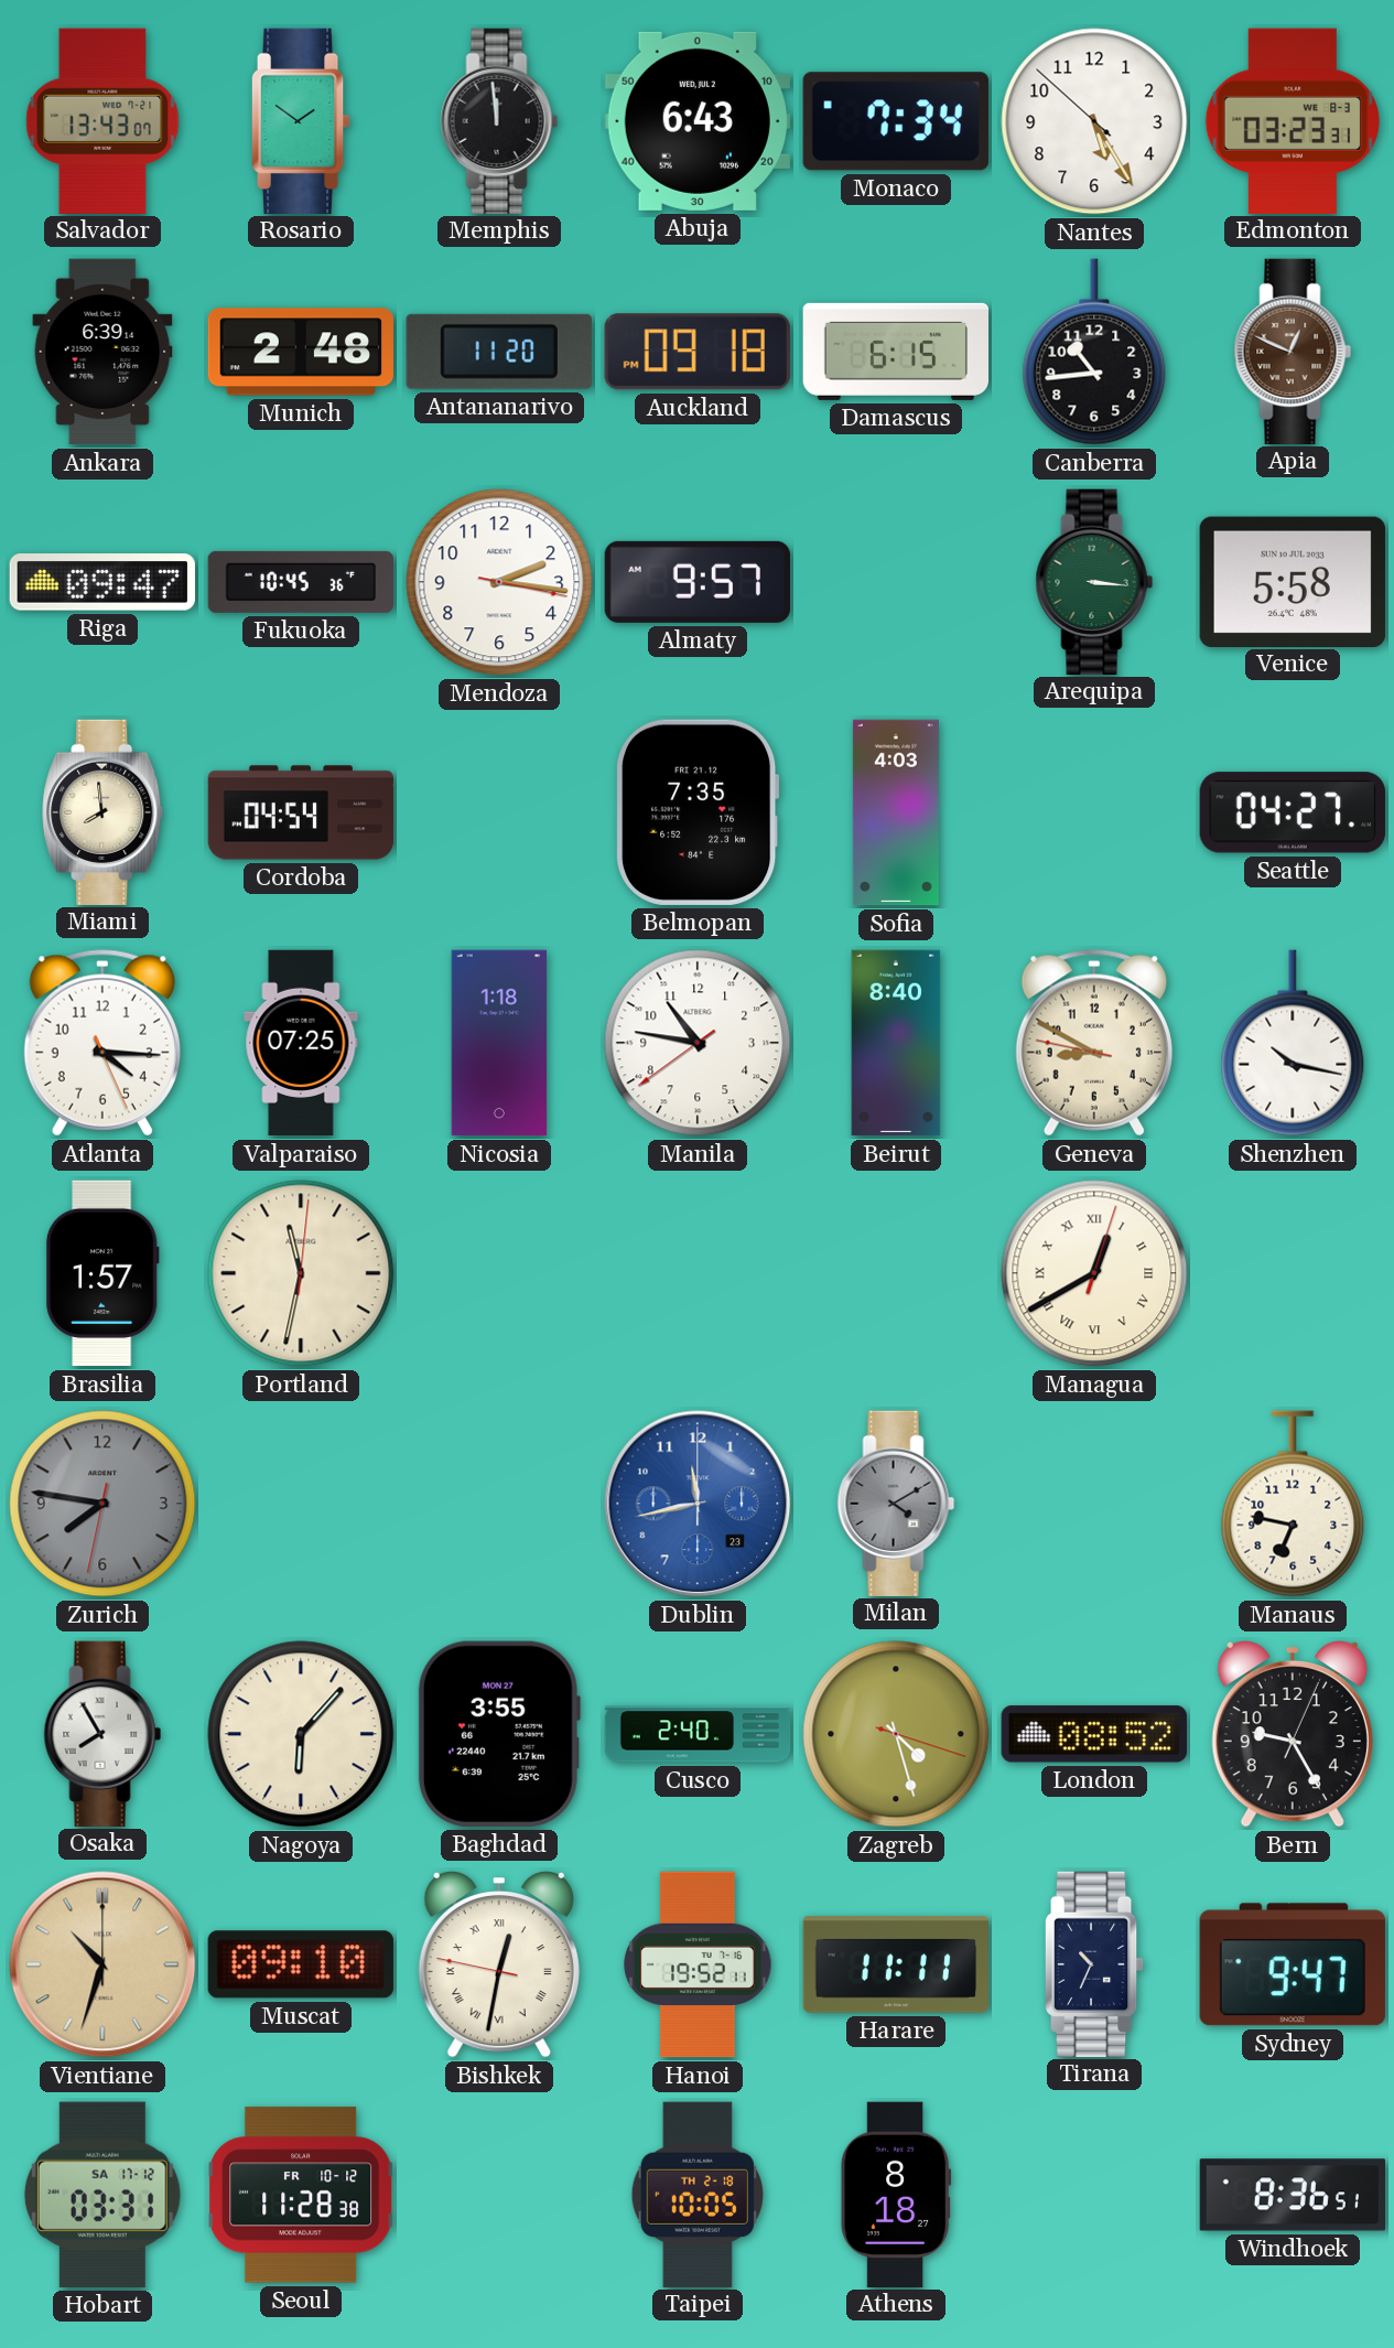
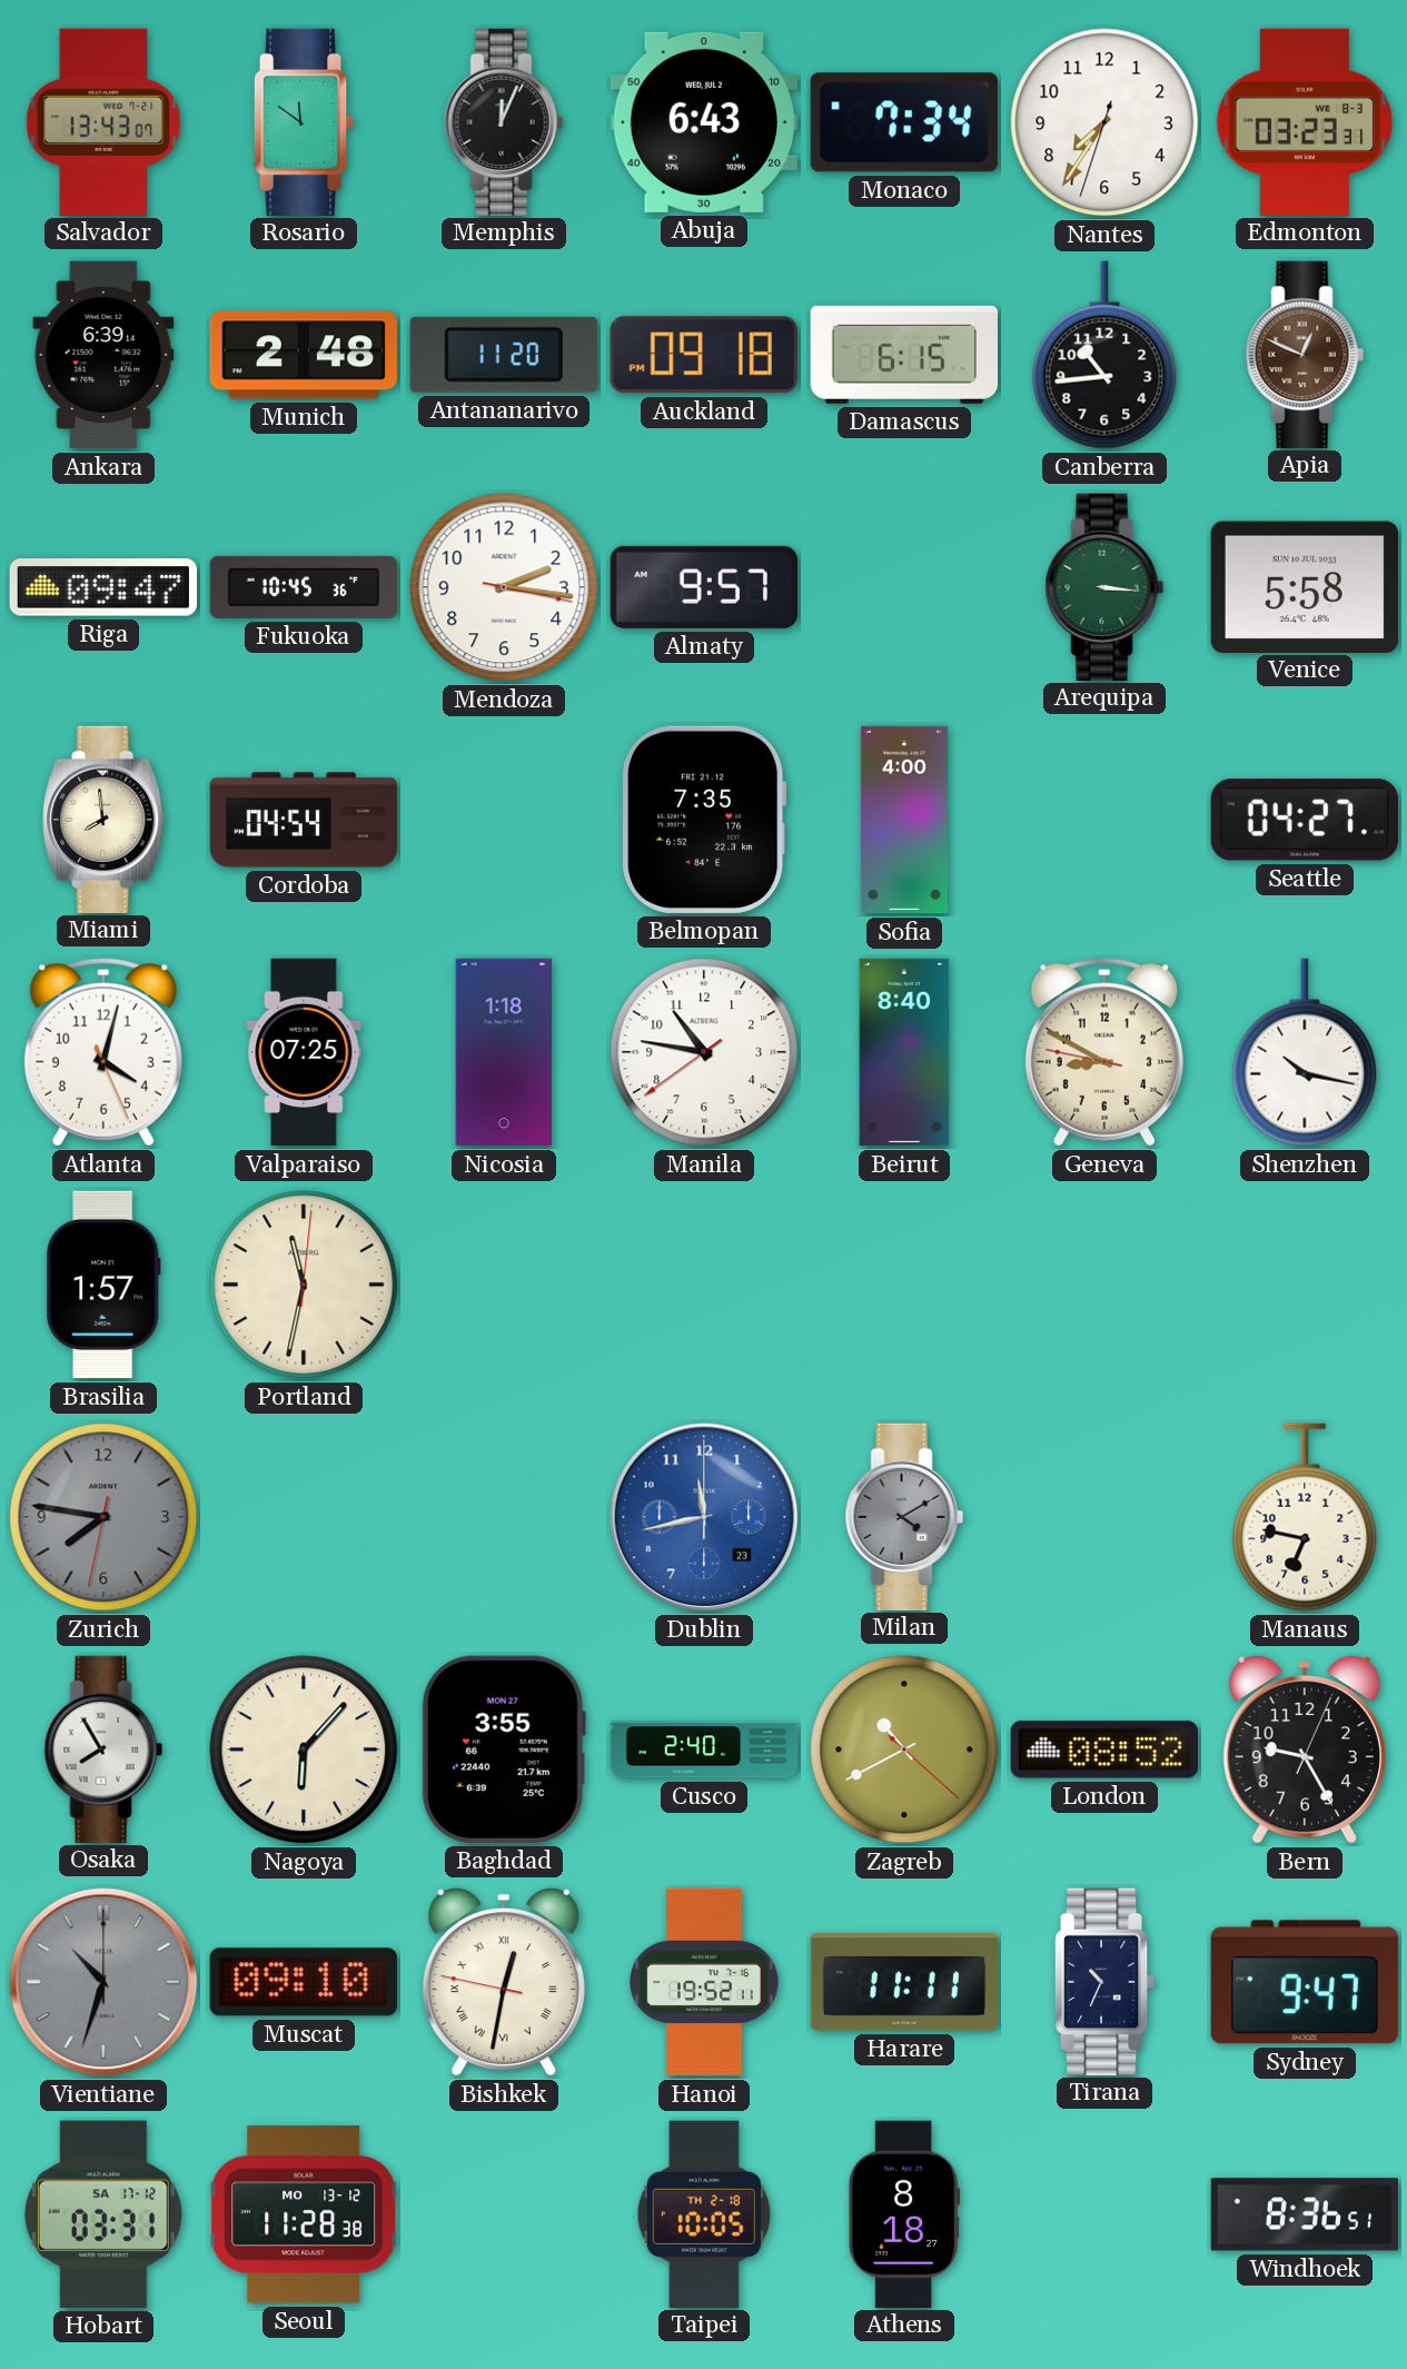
Rosario: 1:51 -> 11:51
Memphis: 11:59 -> 12:04
Nantes: 5:24 -> 7:35
Sofia: 4:03 -> 4:00
Atlanta: 4:15 -> 4:02
Managua: 12:40 -> none
Zagreb: 4:27 -> 10:40
Vientiane dial: champagne -> grey
Seoul date: FR 10-12 -> MO 13-12
